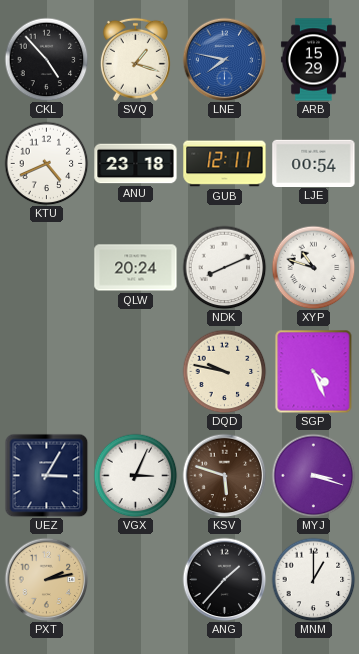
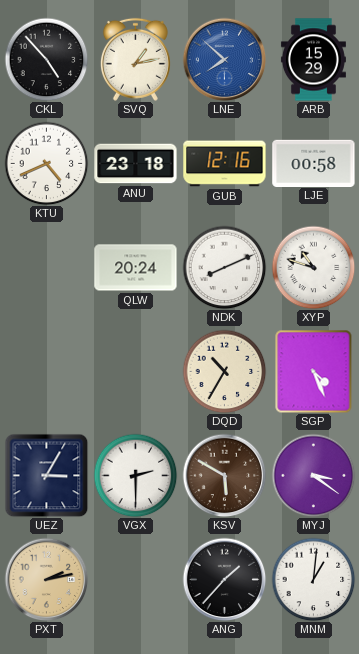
SVQ: 1:18 -> 1:13
LNE: 7:47 -> 7:52
GUB: 12:11 -> 12:16
LJE: 00:54 -> 00:58
DQD: 9:47 -> 10:35
VGX: 3:04 -> 2:30
KSV: 5:48 -> 5:50
MYJ: 3:18 -> 3:21
MNM: 1:00 -> 1:01
